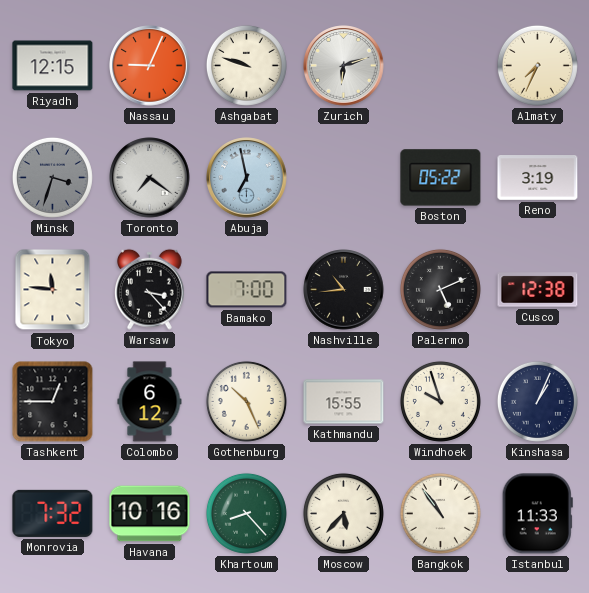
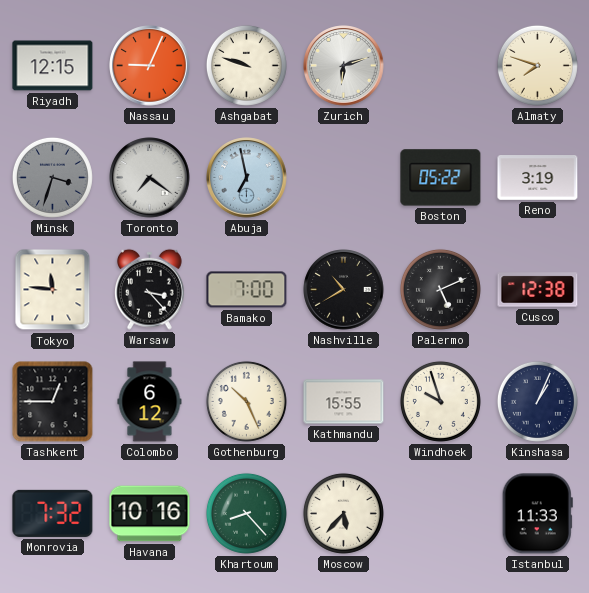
Almaty: 7:34 -> 7:48
Nashville: 10:44 -> 10:40
Bangkok: 10:54 -> none
